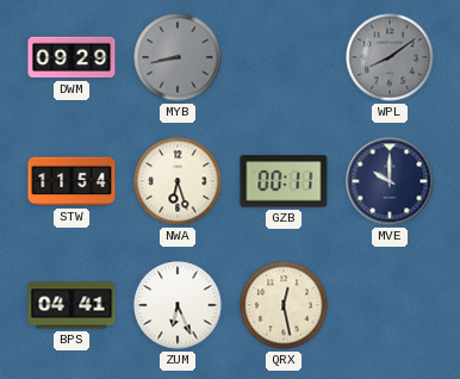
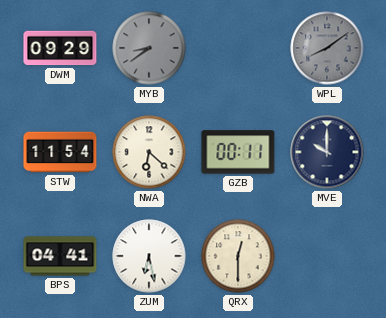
MYB: 8:43 -> 8:39
NWA: 6:27 -> 6:22
ZUM: 6:26 -> 6:28
QRX: 12:28 -> 12:30
